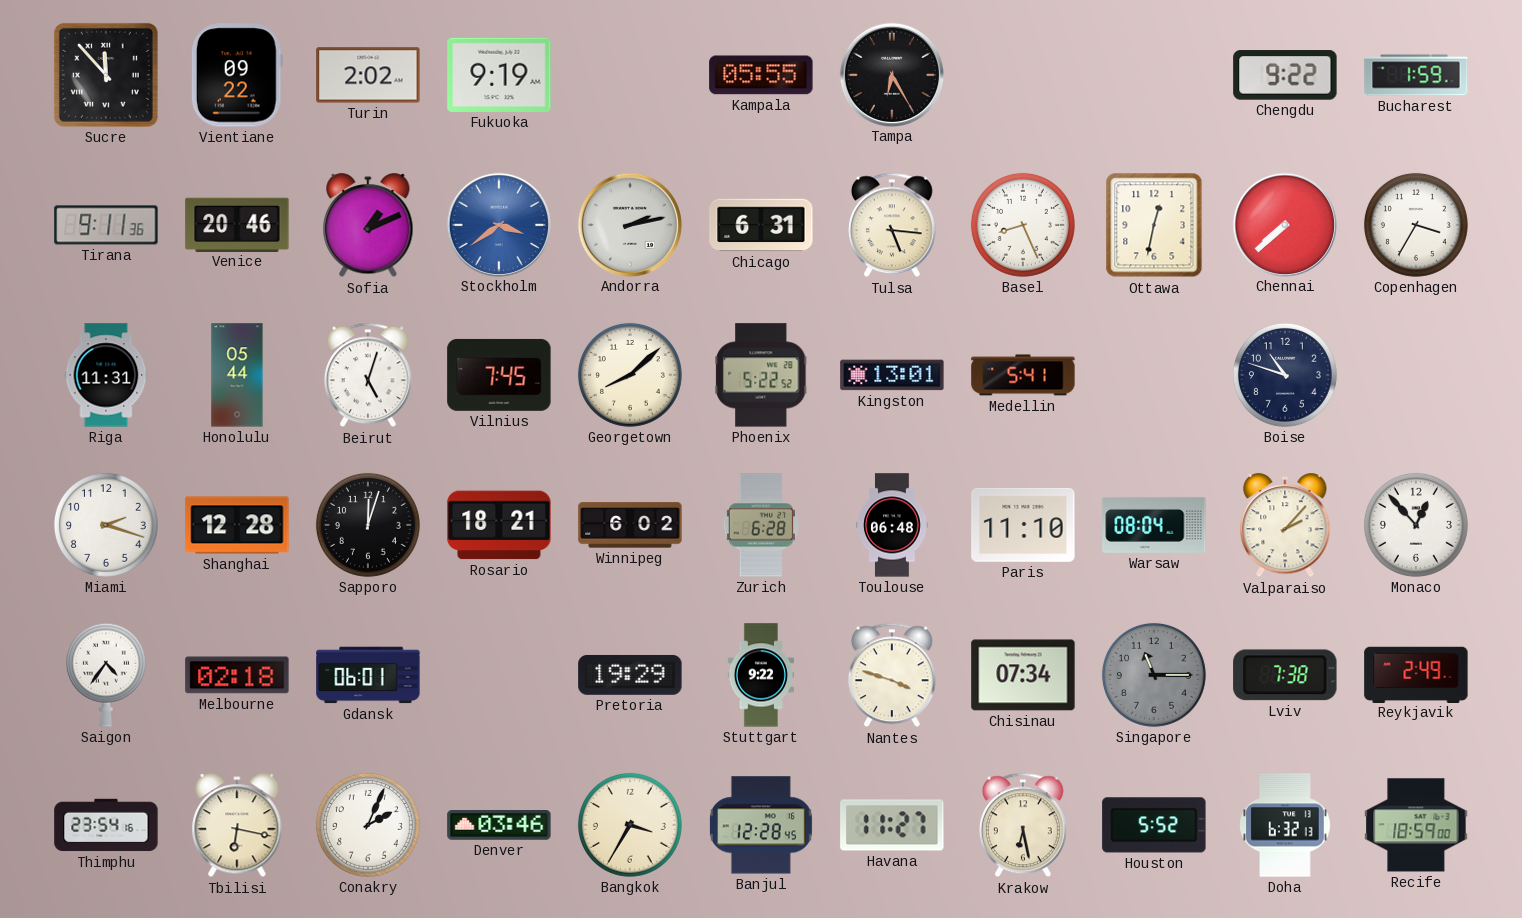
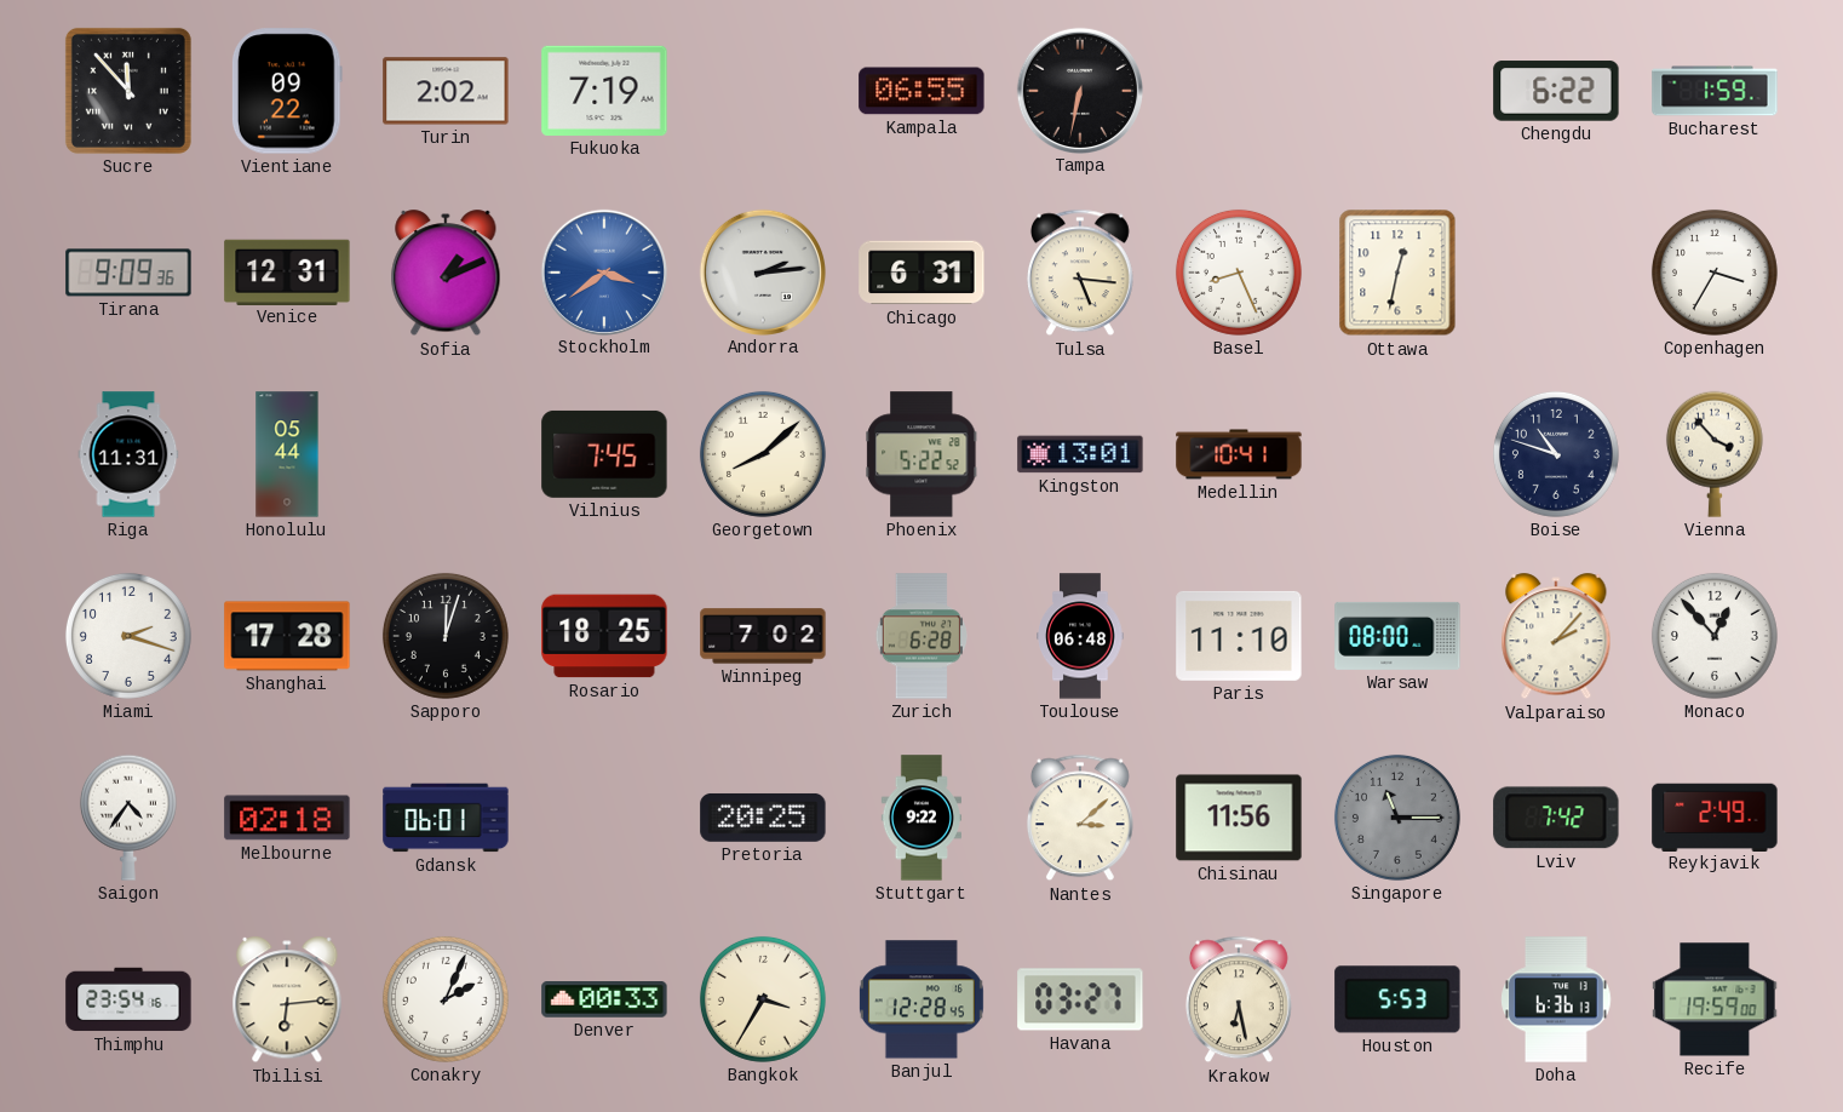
Fukuoka: 9:19 -> 7:19
Kampala: 05:55 -> 06:55
Tampa: 6:25 -> 6:32
Chengdu: 9:22 -> 6:22
Tirana: 9:11 -> 9:09
Venice: 20:46 -> 12:31
Andorra: 2:13 -> 2:14
Chennai: 7:38 -> none
Beirut: 5:03 -> none
Medellin: 5:41 -> 10:41
Vienna: none -> 3:53
Shanghai: 12:28 -> 17:28
Rosario: 18:21 -> 18:25
Winnipeg: 6:02 -> 7:02
Warsaw: 08:04 -> 08:00
Pretoria: 19:29 -> 20:25
Nantes: 3:48 -> 3:08
Chisinau: 07:34 -> 11:56
Lviv: 7:38 -> 7:42
Tbilisi: 6:17 -> 6:14
Denver: 03:46 -> 00:33
Havana: 11:27 -> 03:27
Houston: 5:52 -> 5:53
Doha: 6:32 -> 6:36
Recife: 18:59 -> 19:59
